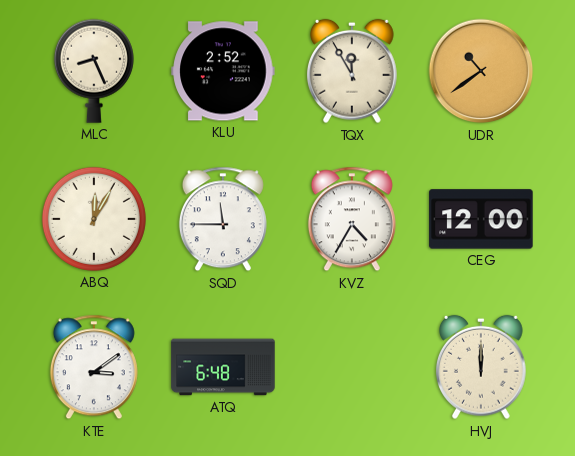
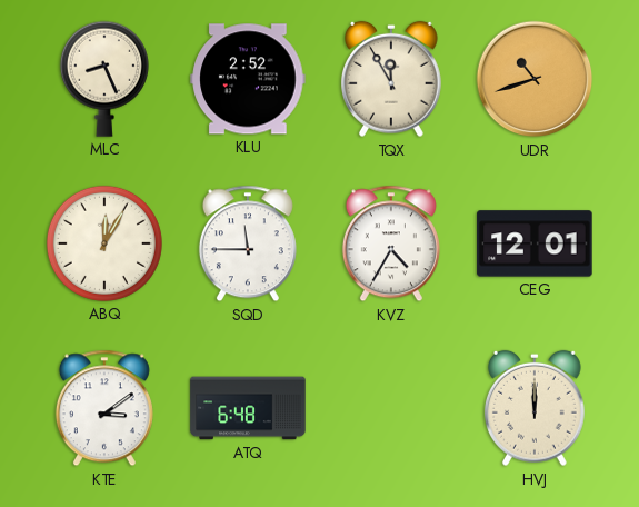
UDR: 10:39 -> 10:42
CEG: 12:00 -> 12:01
